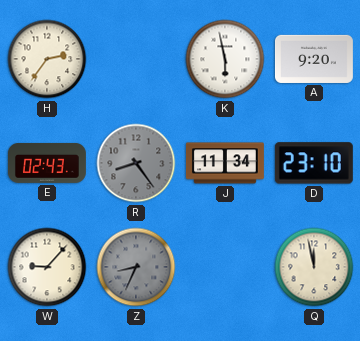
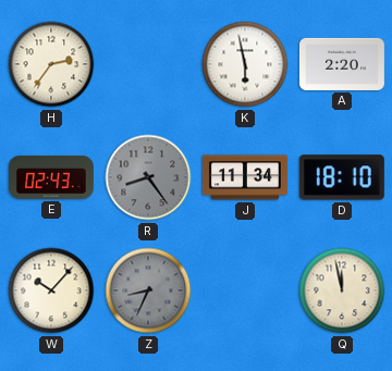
A: 9:20 -> 2:20
D: 23:10 -> 18:10
W: 9:07 -> 10:07
